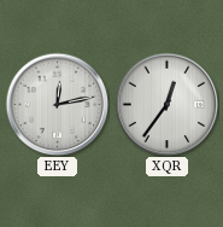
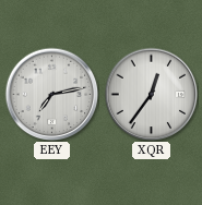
EEY: 12:13 -> 7:13
